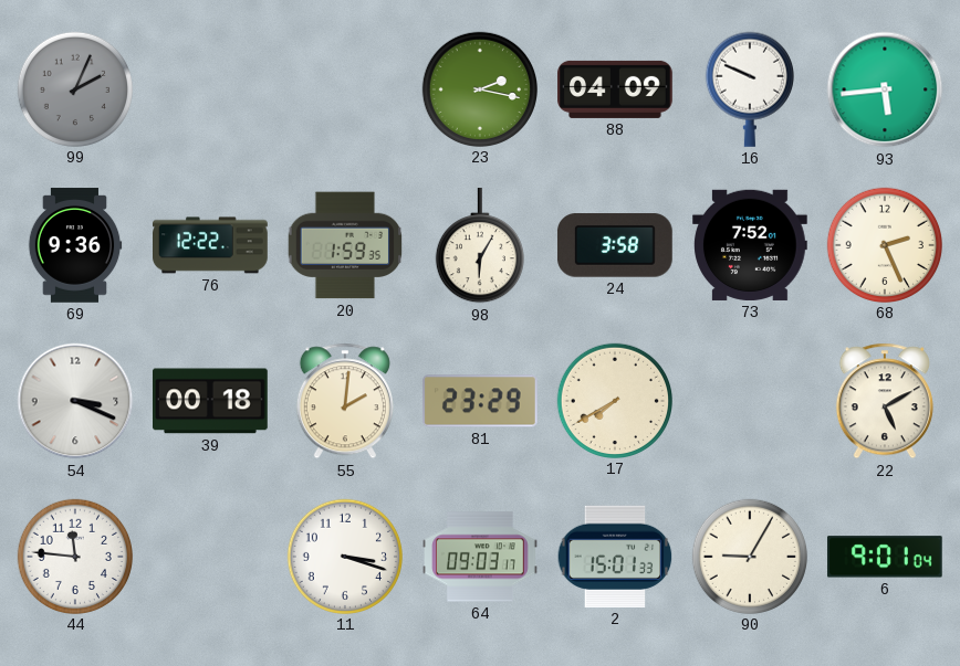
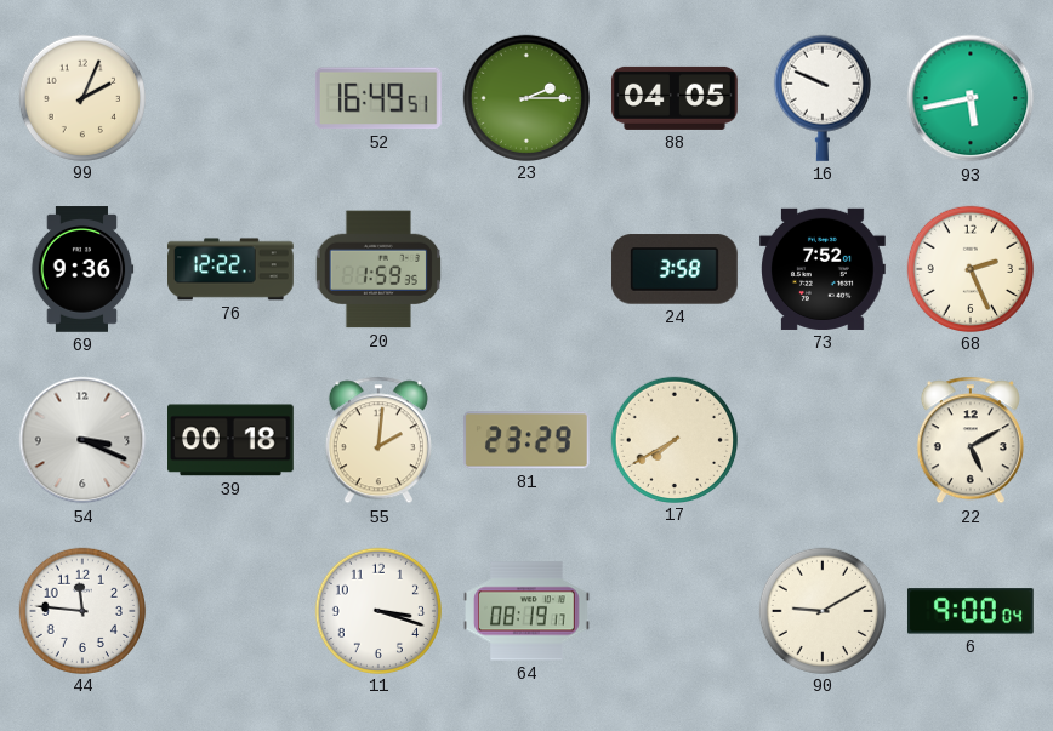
99 dial: grey -> cream
52: none -> 16:49
23: 2:17 -> 2:15
88: 04:09 -> 04:05
93: 5:44 -> 5:43
98: 6:05 -> none
64: 09:03 -> 08:19
2: 15:01 -> none
90: 9:05 -> 9:10
6: 9:01 -> 9:00
